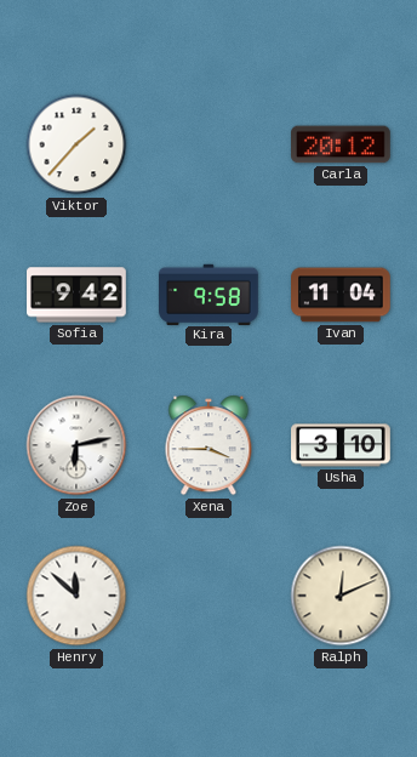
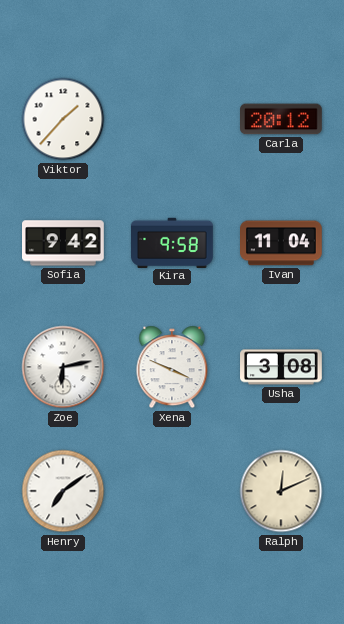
Xena: 3:45 -> 3:49
Usha: 3:10 -> 3:08
Henry: 11:52 -> 7:09
